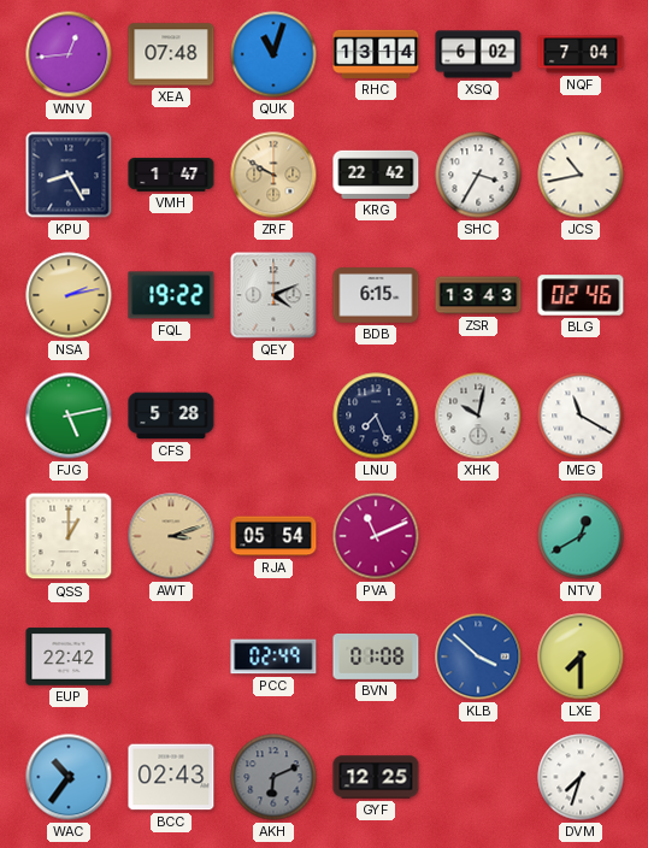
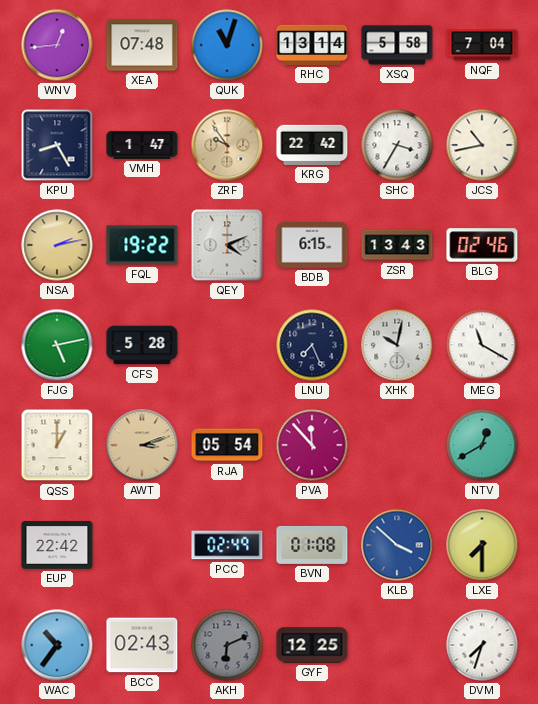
XSQ: 6:02 -> 5:58
ZRF: 9:50 -> 9:54
PVA: 11:11 -> 11:53
